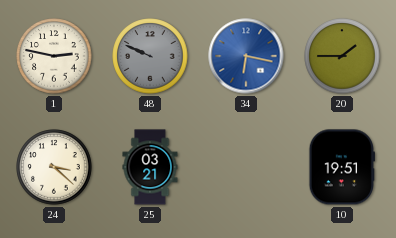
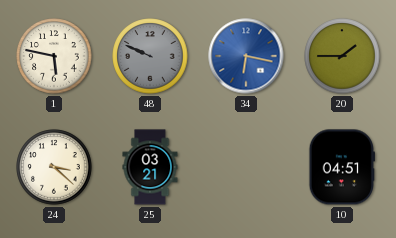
1: 2:47 -> 5:47
10: 19:51 -> 04:51
